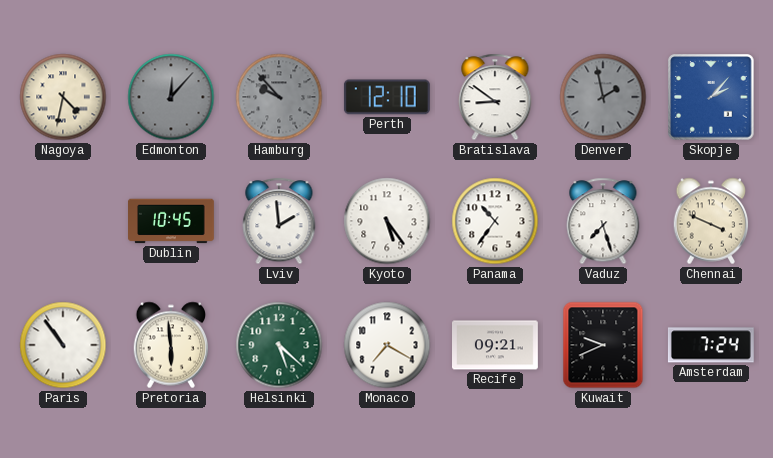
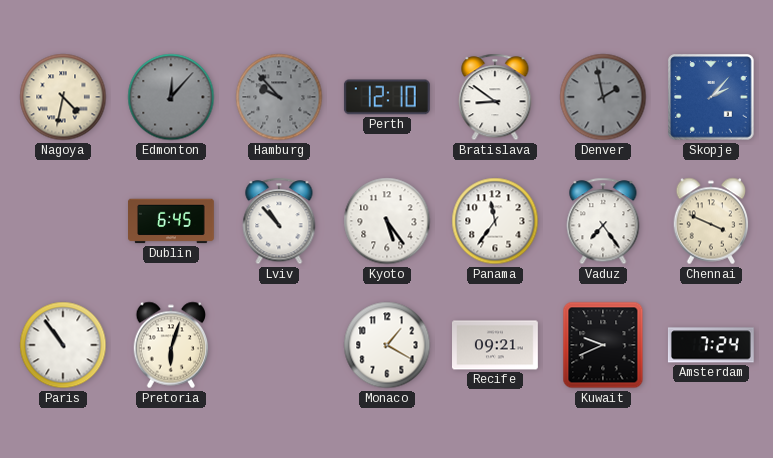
Dublin: 10:45 -> 6:45
Lviv: 1:59 -> 10:53
Panama: 10:36 -> 11:36
Vaduz: 7:27 -> 7:24
Pretoria: 5:59 -> 6:03
Helsinki: 5:22 -> none
Monaco: 7:20 -> 1:20
